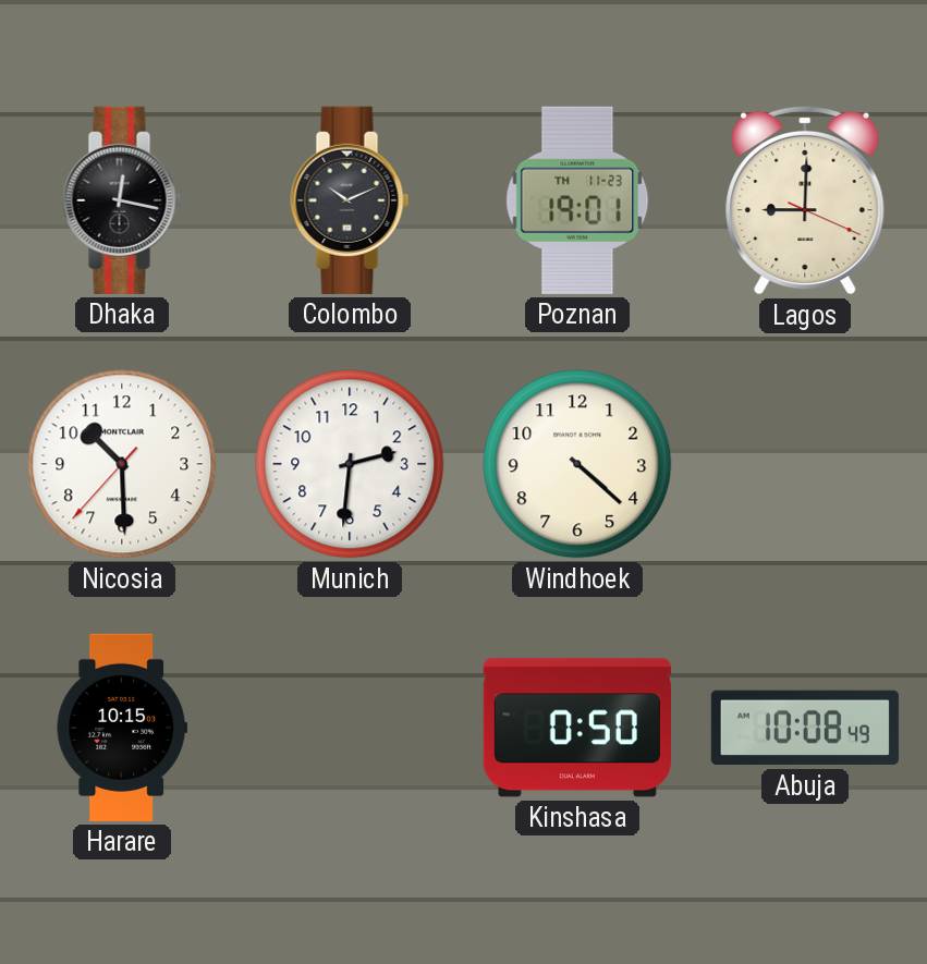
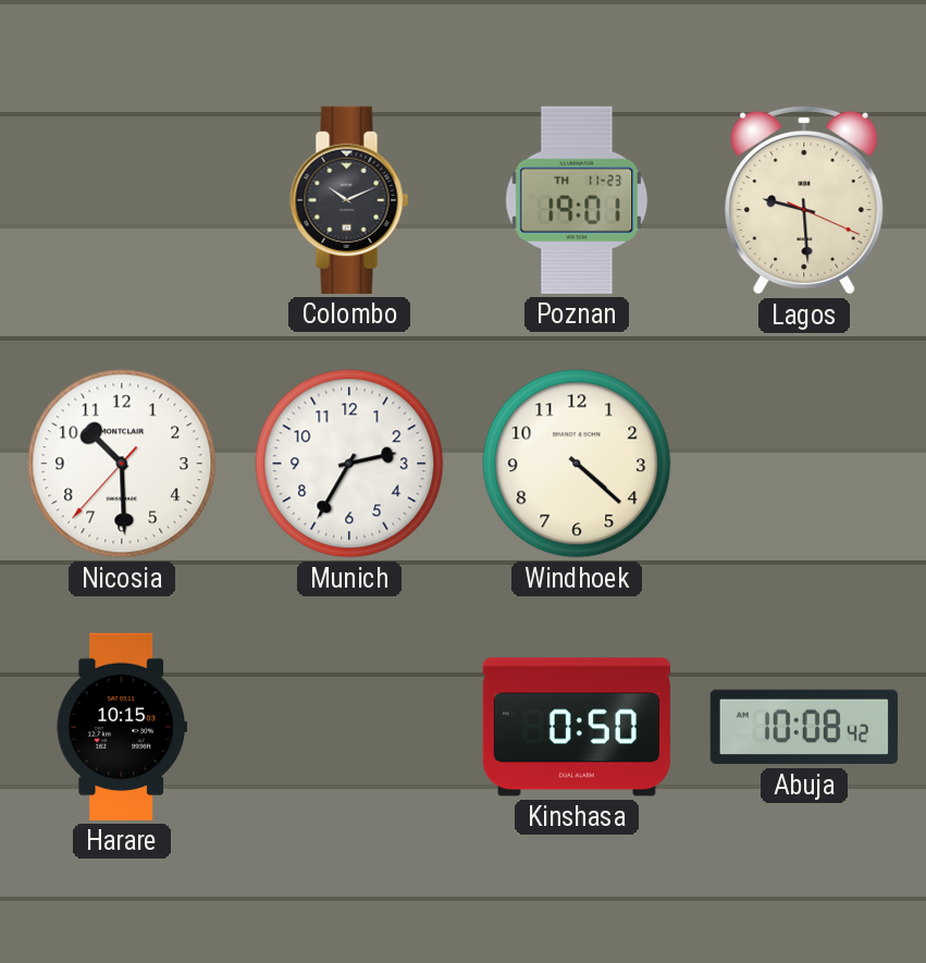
Dhaka: 12:17 -> none
Lagos: 9:00 -> 9:29
Munich: 2:31 -> 2:35
Abuja: 10:08:49 -> 10:08:42
